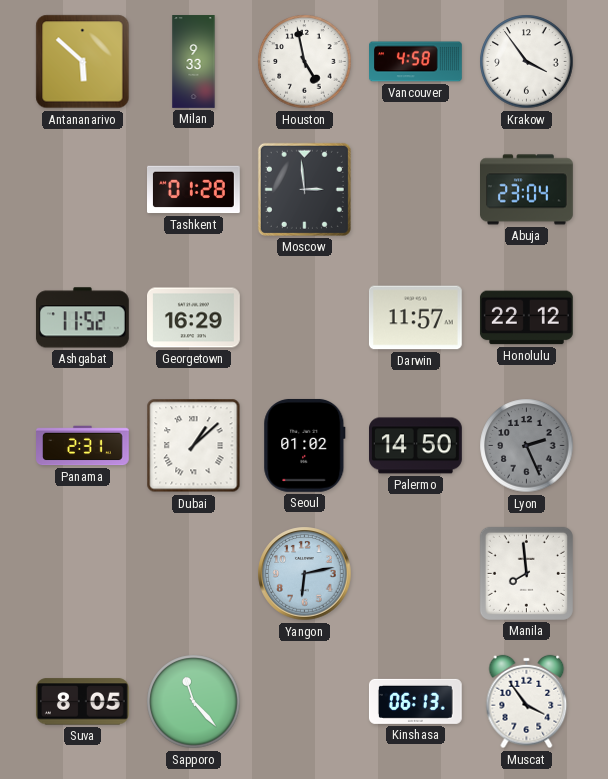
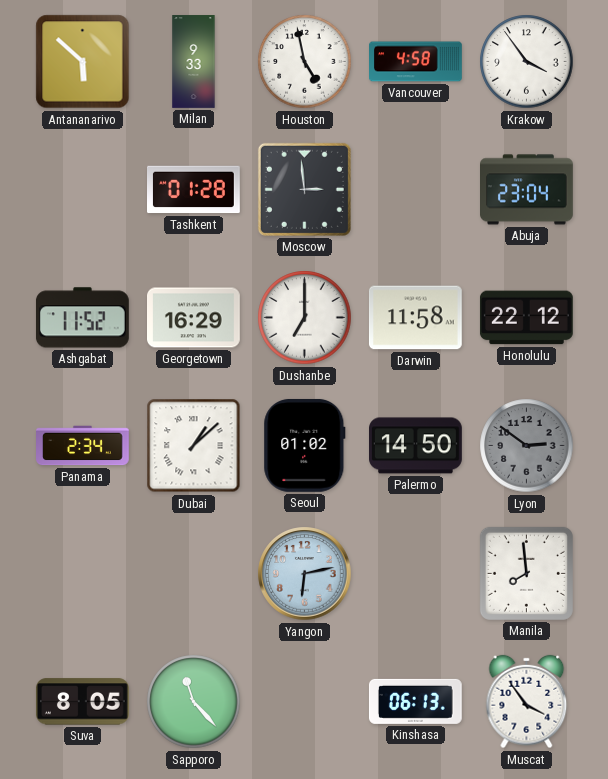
Dushanbe: none -> 7:00
Darwin: 11:57 -> 11:58
Panama: 2:31 -> 2:34
Lyon: 2:26 -> 2:51
